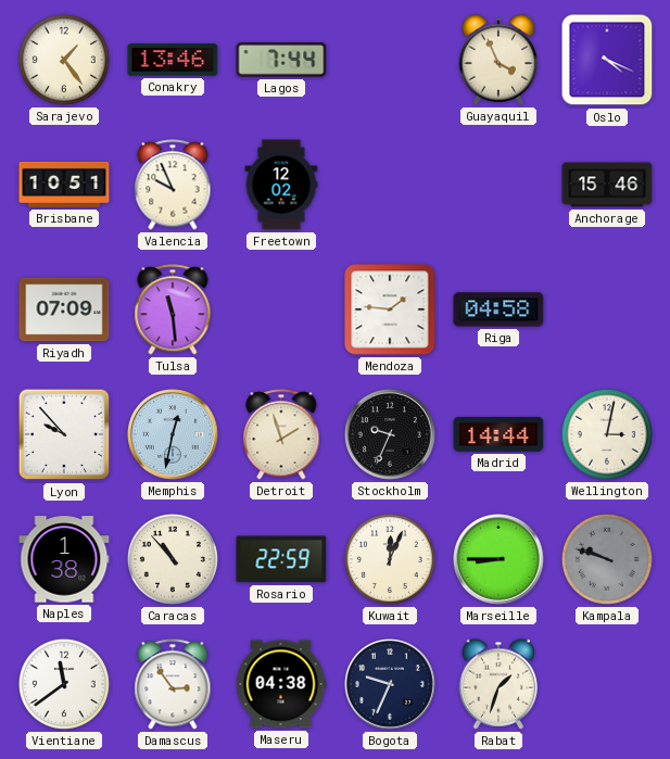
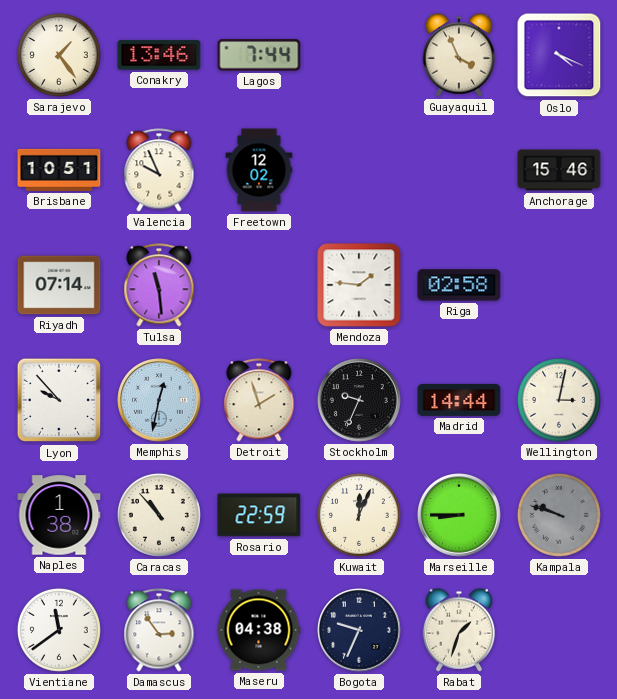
Riyadh: 07:09 -> 07:14
Riga: 04:58 -> 02:58
